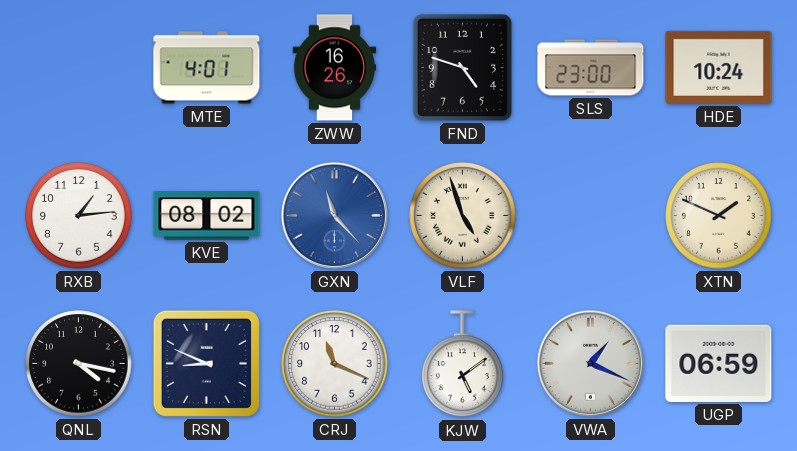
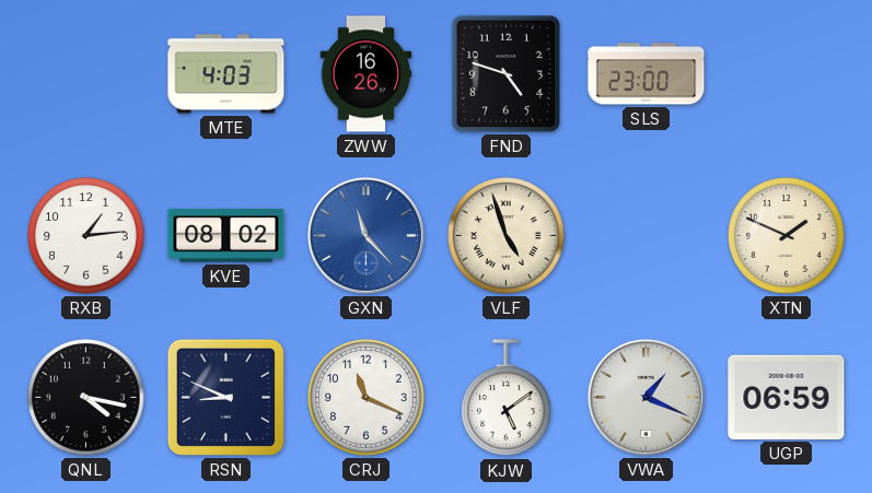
MTE: 4:01 -> 4:03
HDE: 10:24 -> none
